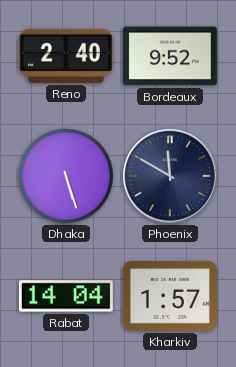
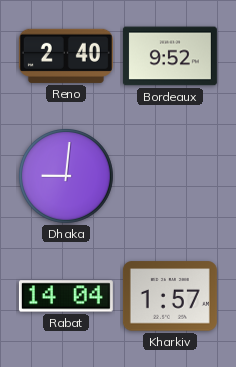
Dhaka: 5:27 -> 9:01
Phoenix: 11:50 -> none
